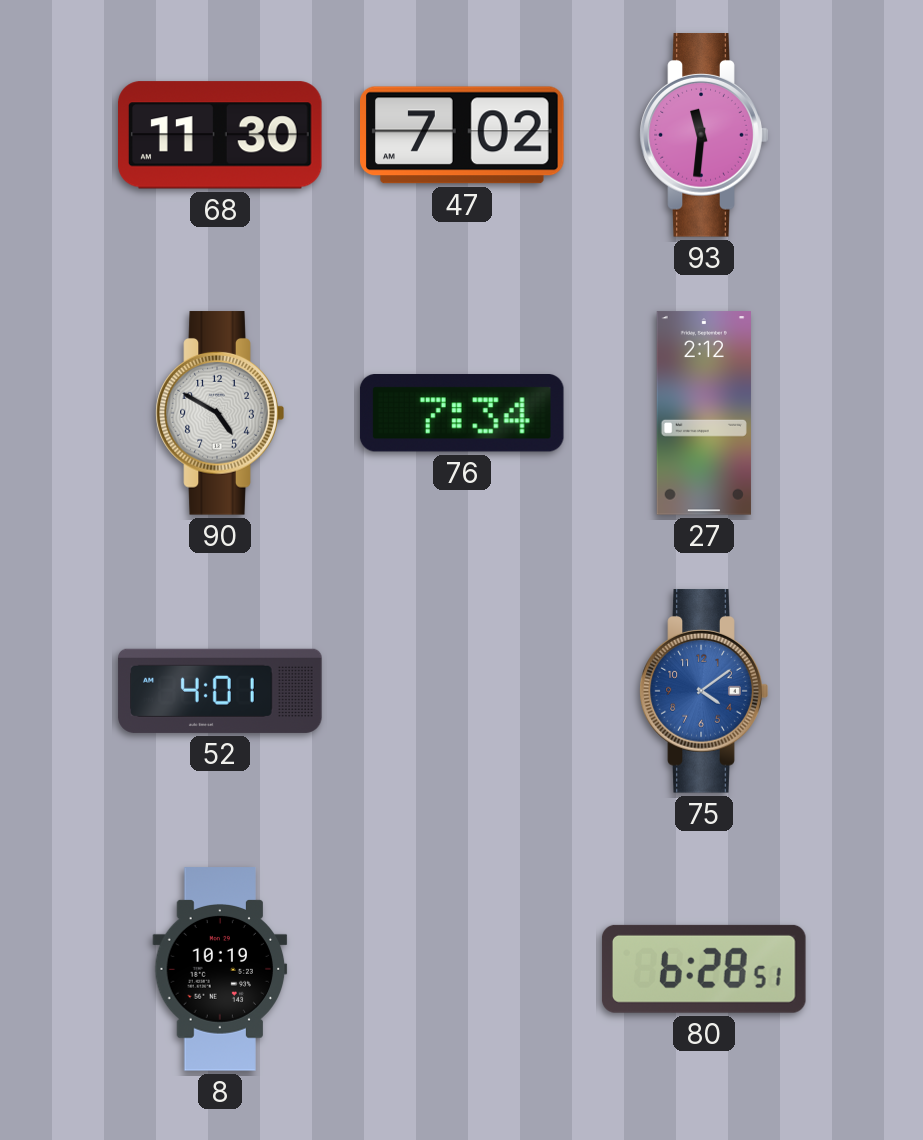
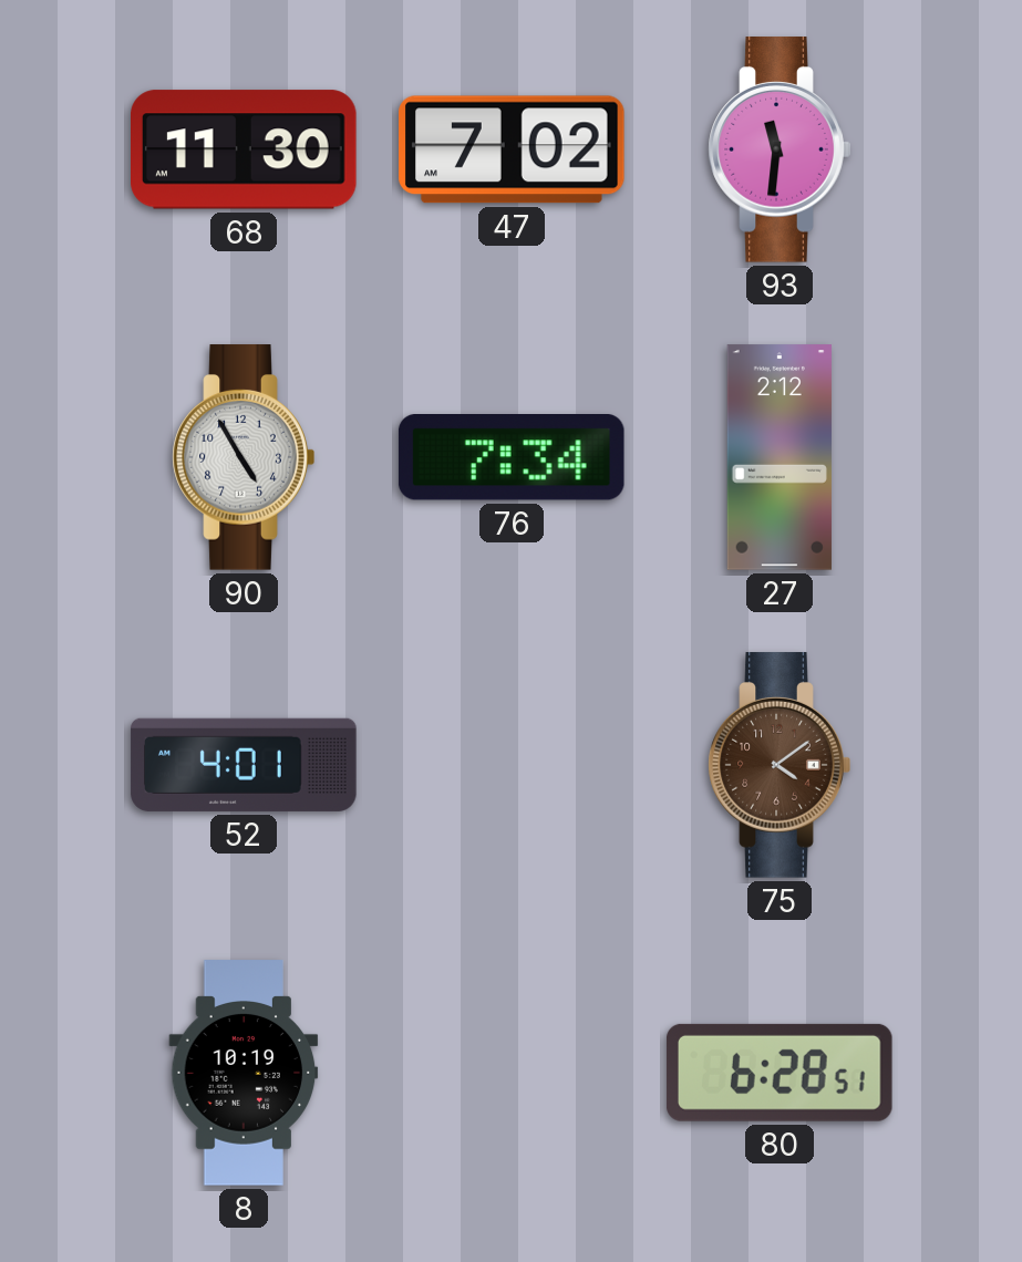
90: 4:50 -> 4:55
75 dial: blue -> brown
